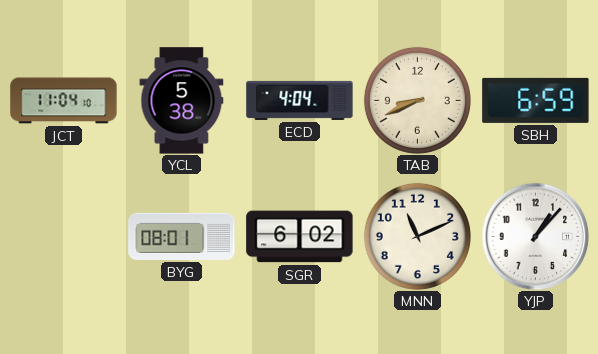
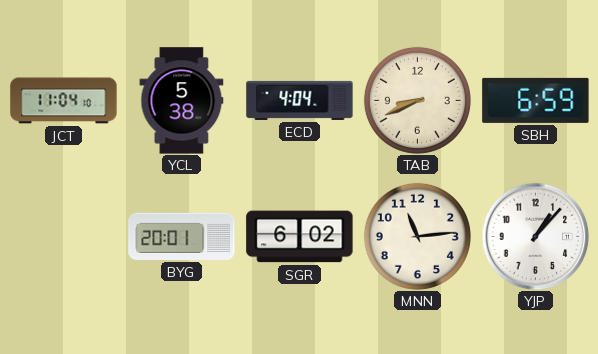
BYG: 08:01 -> 20:01
MNN: 11:11 -> 11:14
